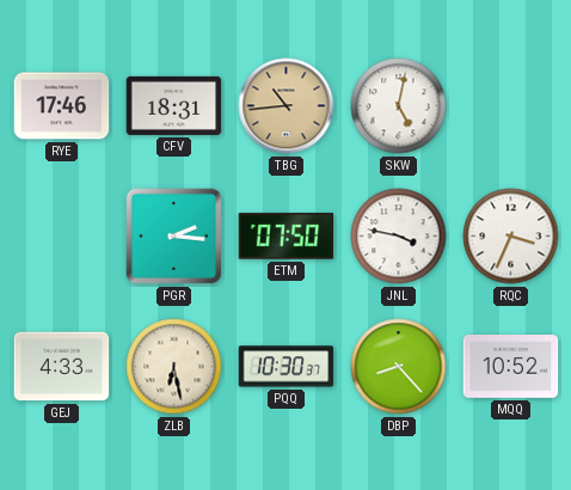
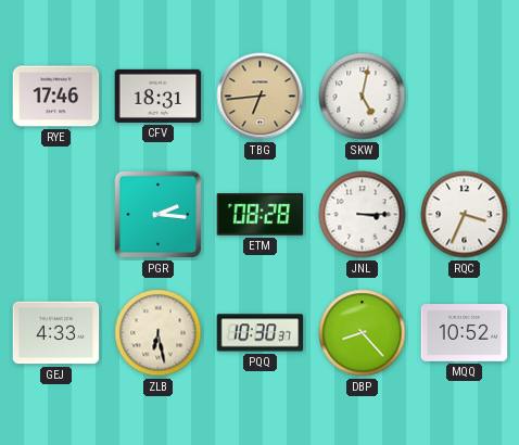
TBG: 10:44 -> 6:44
ETM: 07:50 -> 08:28
JNL: 3:47 -> 3:15
